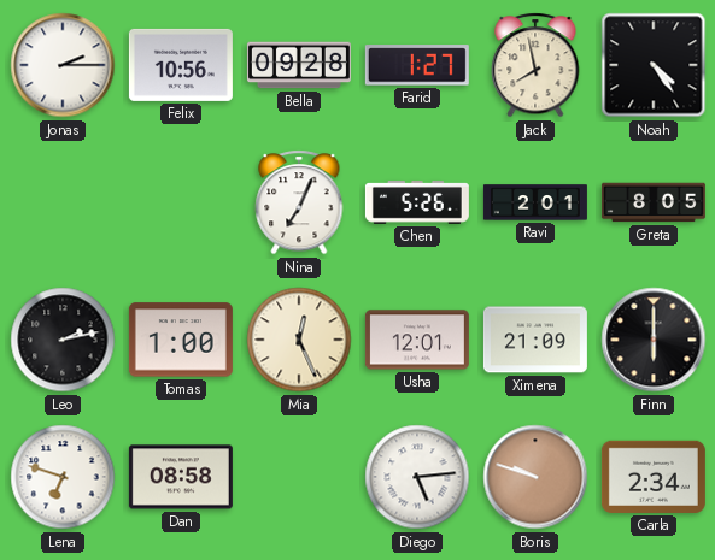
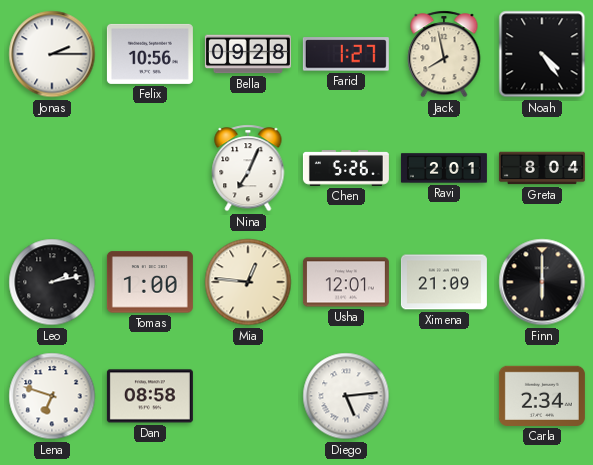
Greta: 8:05 -> 8:04
Mia: 12:26 -> 12:46
Boris: 9:48 -> none
